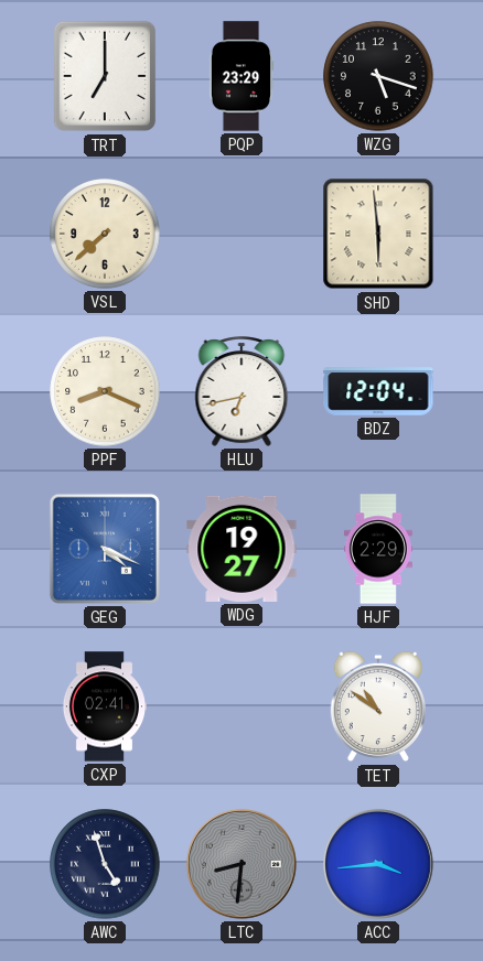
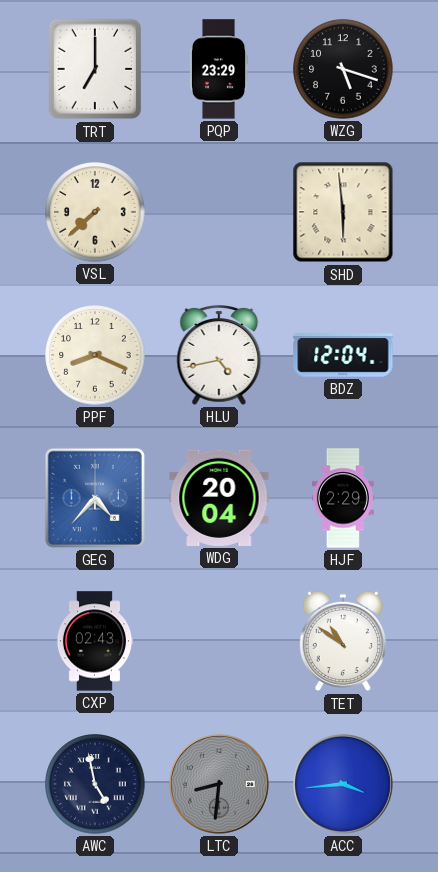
HLU: 6:43 -> 4:43
GEG: 4:19 -> 4:37
WDG: 19:27 -> 20:04
CXP: 02:41 -> 02:43
AWC: 4:57 -> 4:58
